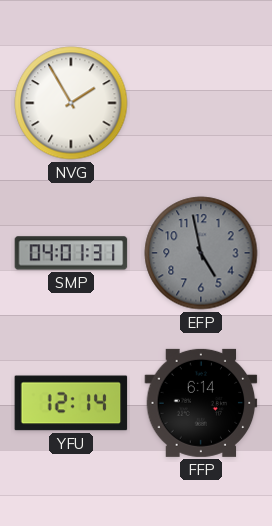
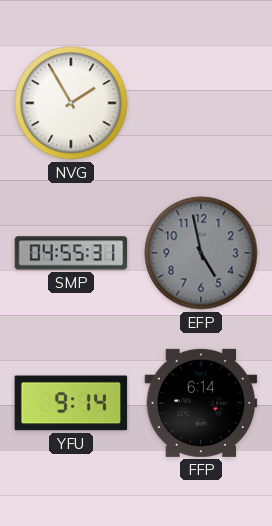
SMP: 04:01 -> 04:55
YFU: 12:14 -> 9:14
